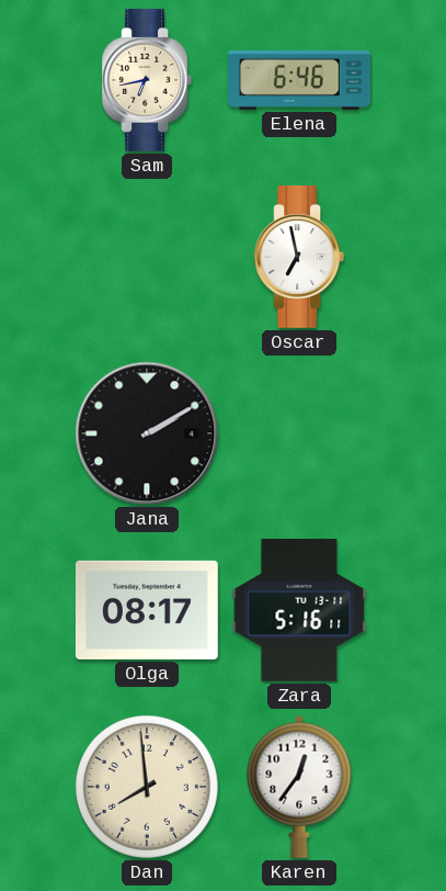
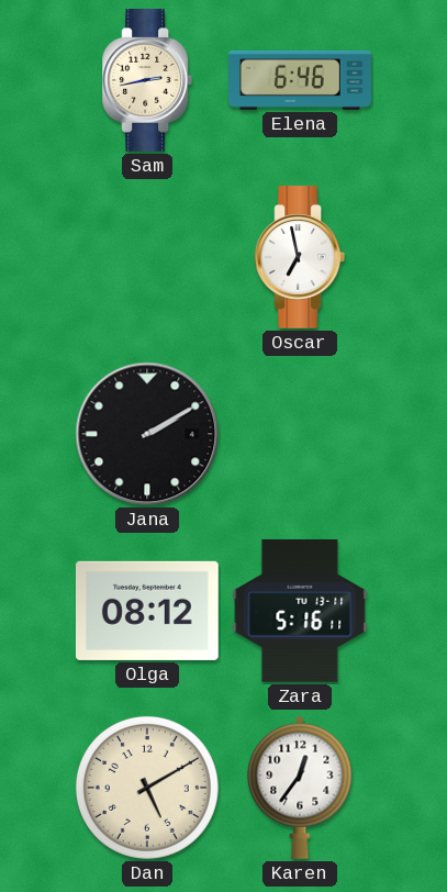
Sam: 6:43 -> 2:43
Olga: 08:17 -> 08:12
Dan: 7:59 -> 5:10
